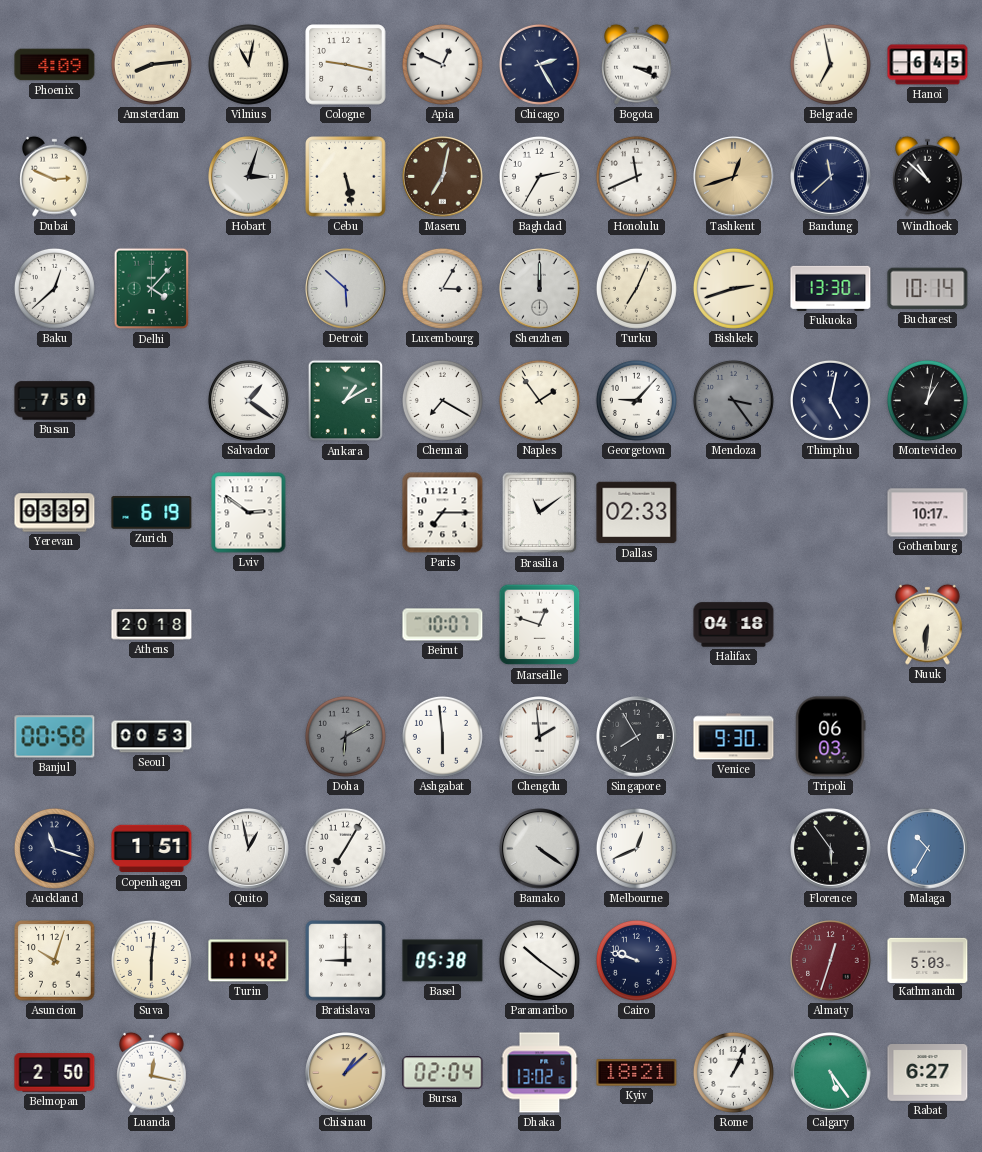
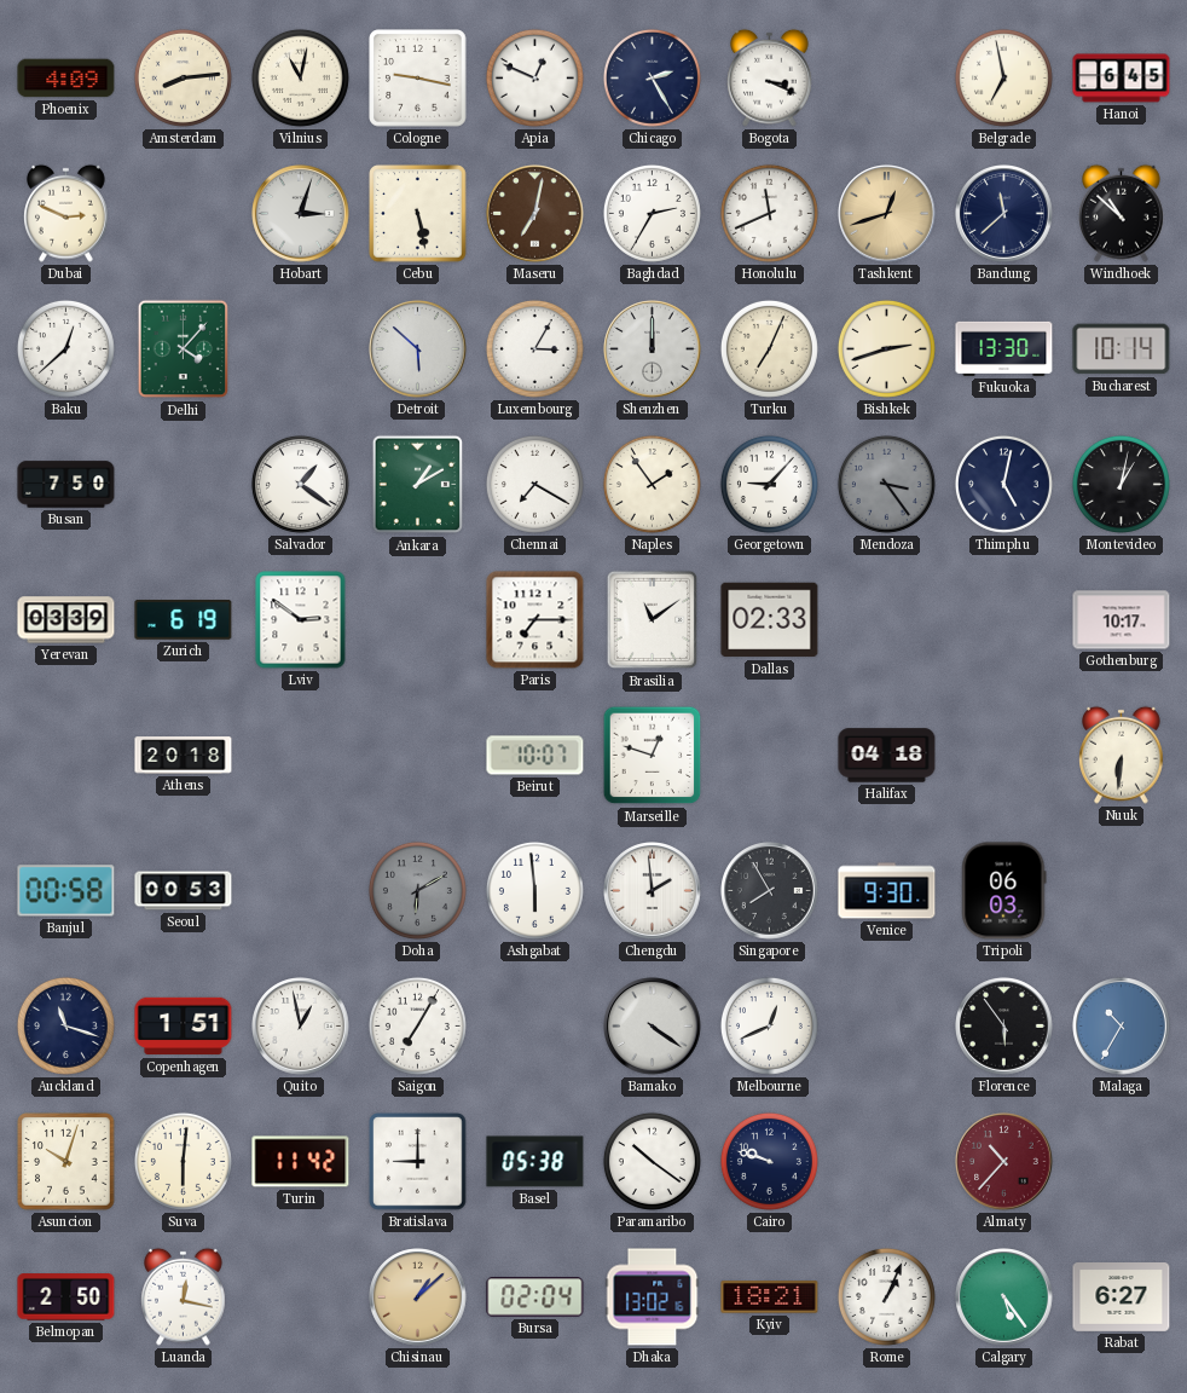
Almaty: 12:33 -> 10:37
Kathmandu: 5:03 -> none
